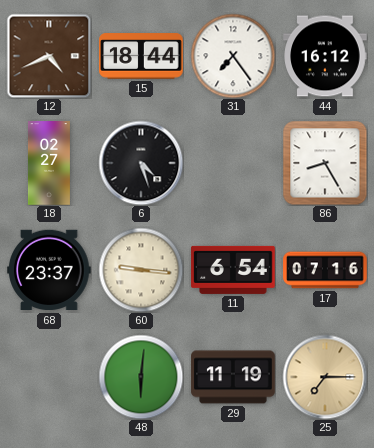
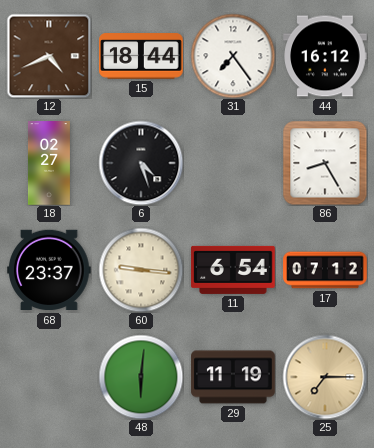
17: 07:16 -> 07:12
